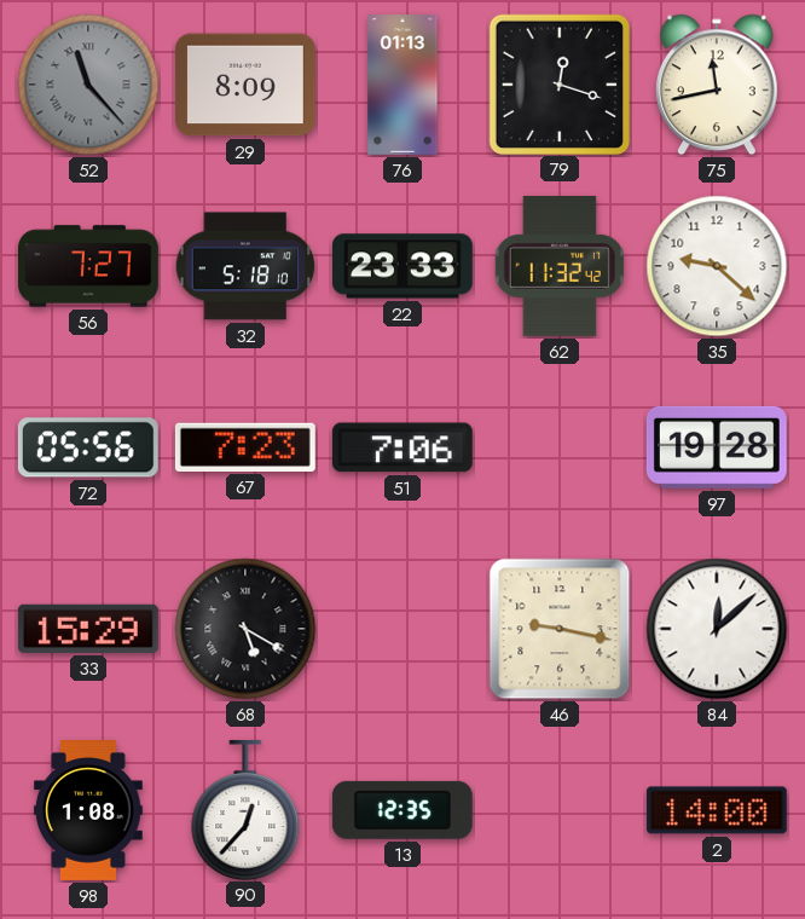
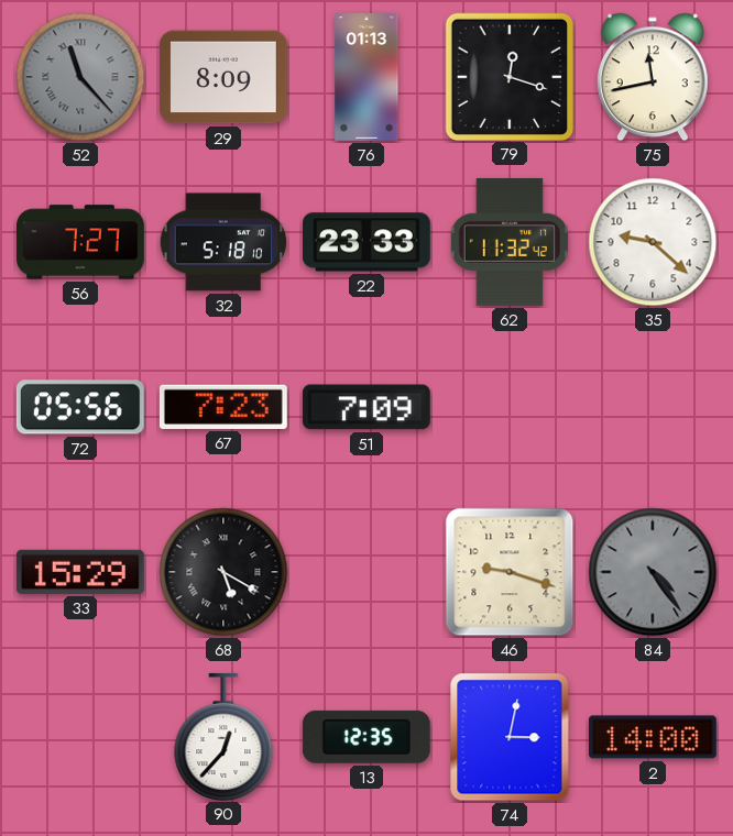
51: 7:06 -> 7:09
97: 19:28 -> none
46: 9:17 -> 9:18
84: 12:08 -> 4:24
84 dial: white -> grey
98: 1:08 -> none
74: none -> 3:02
